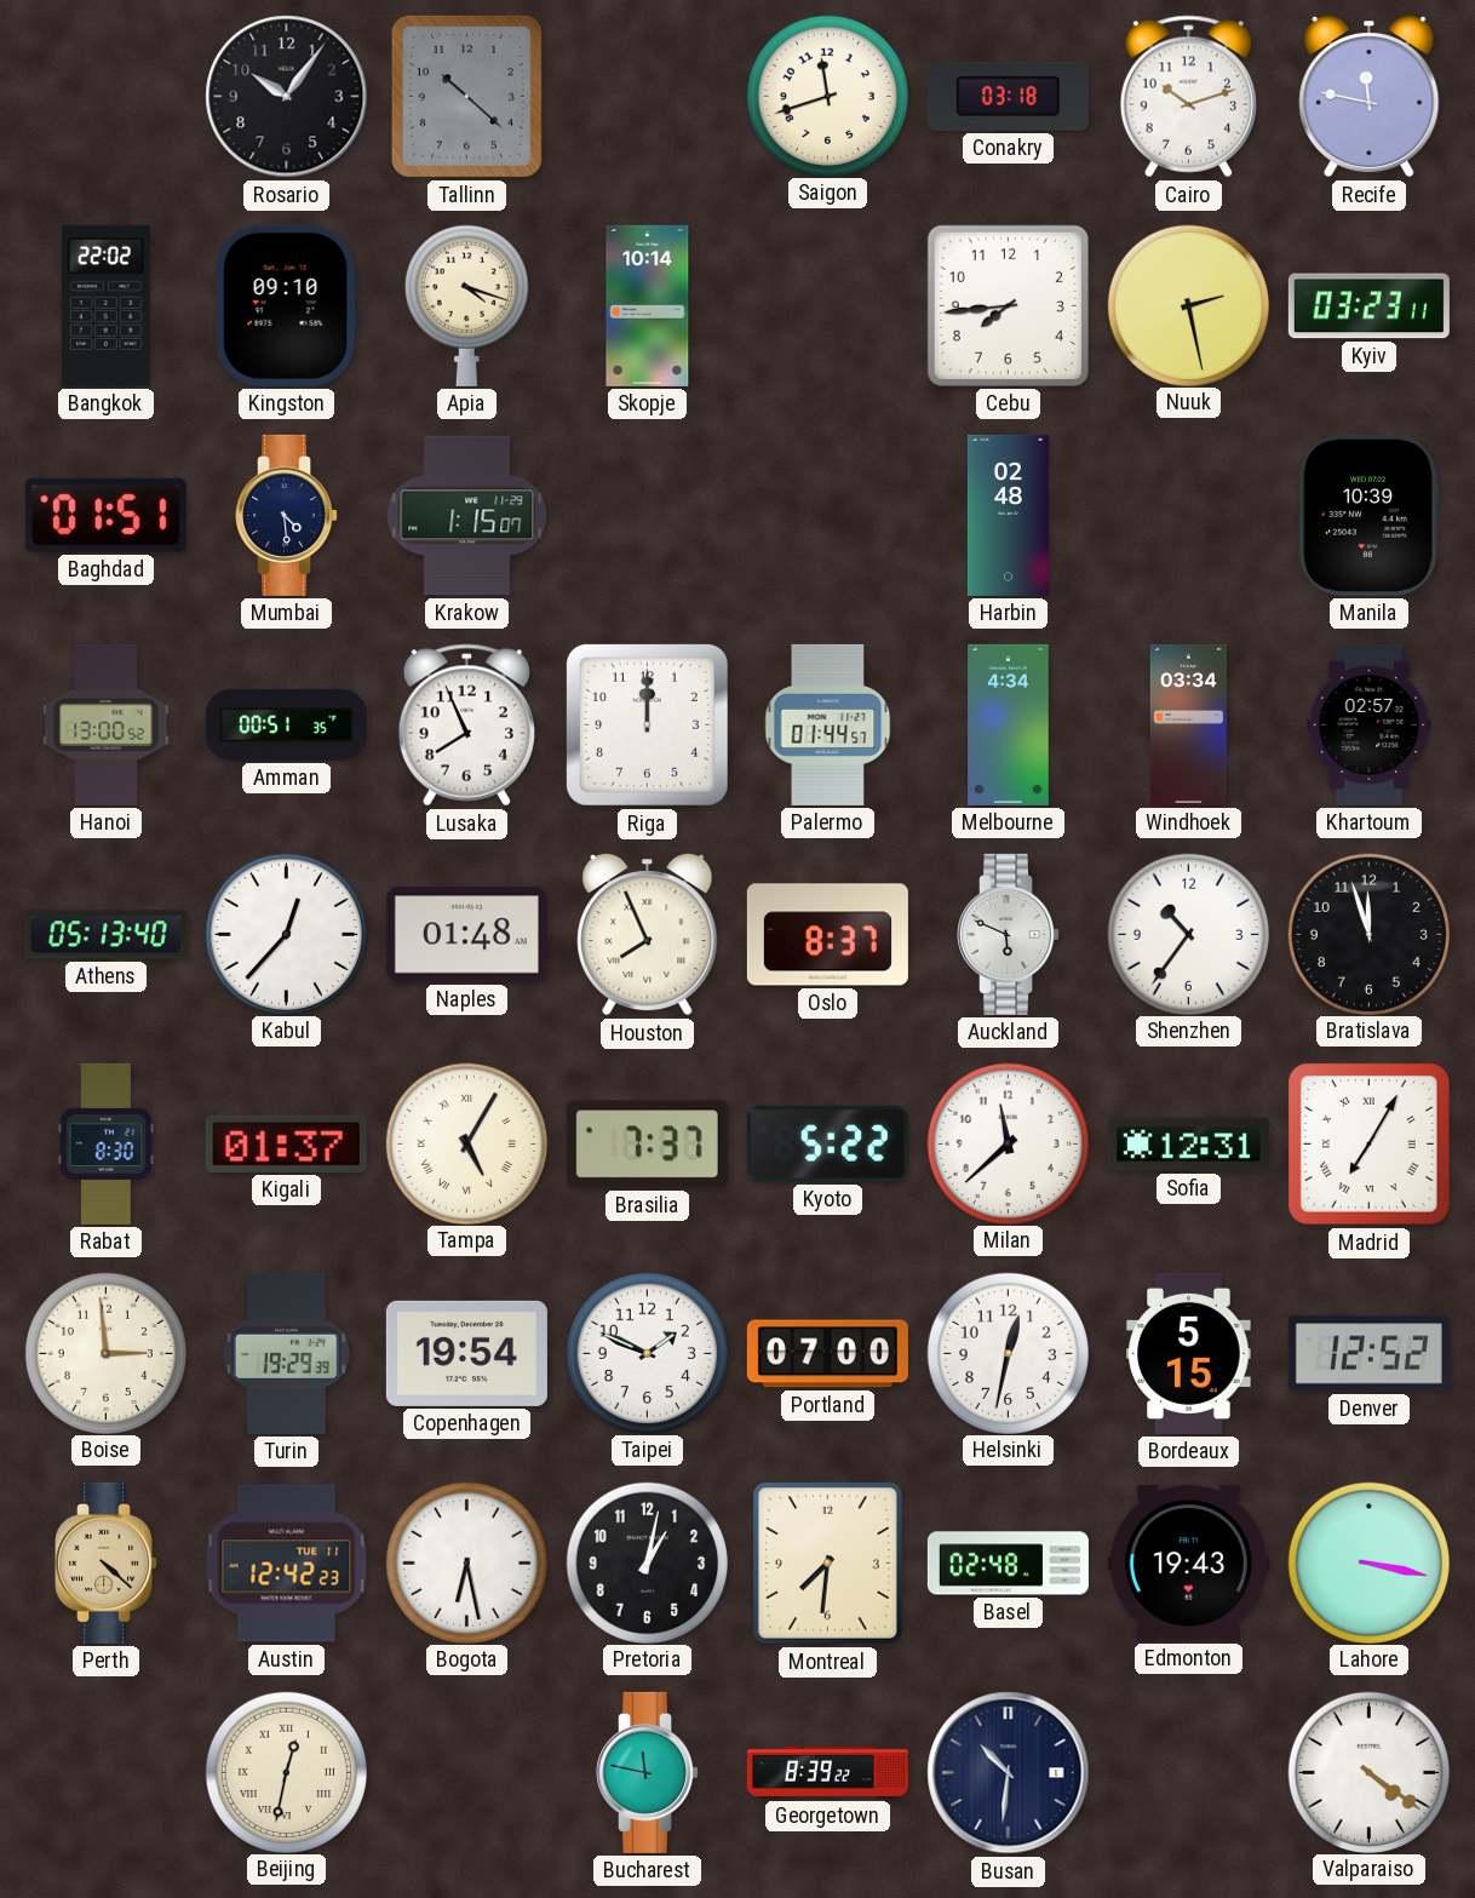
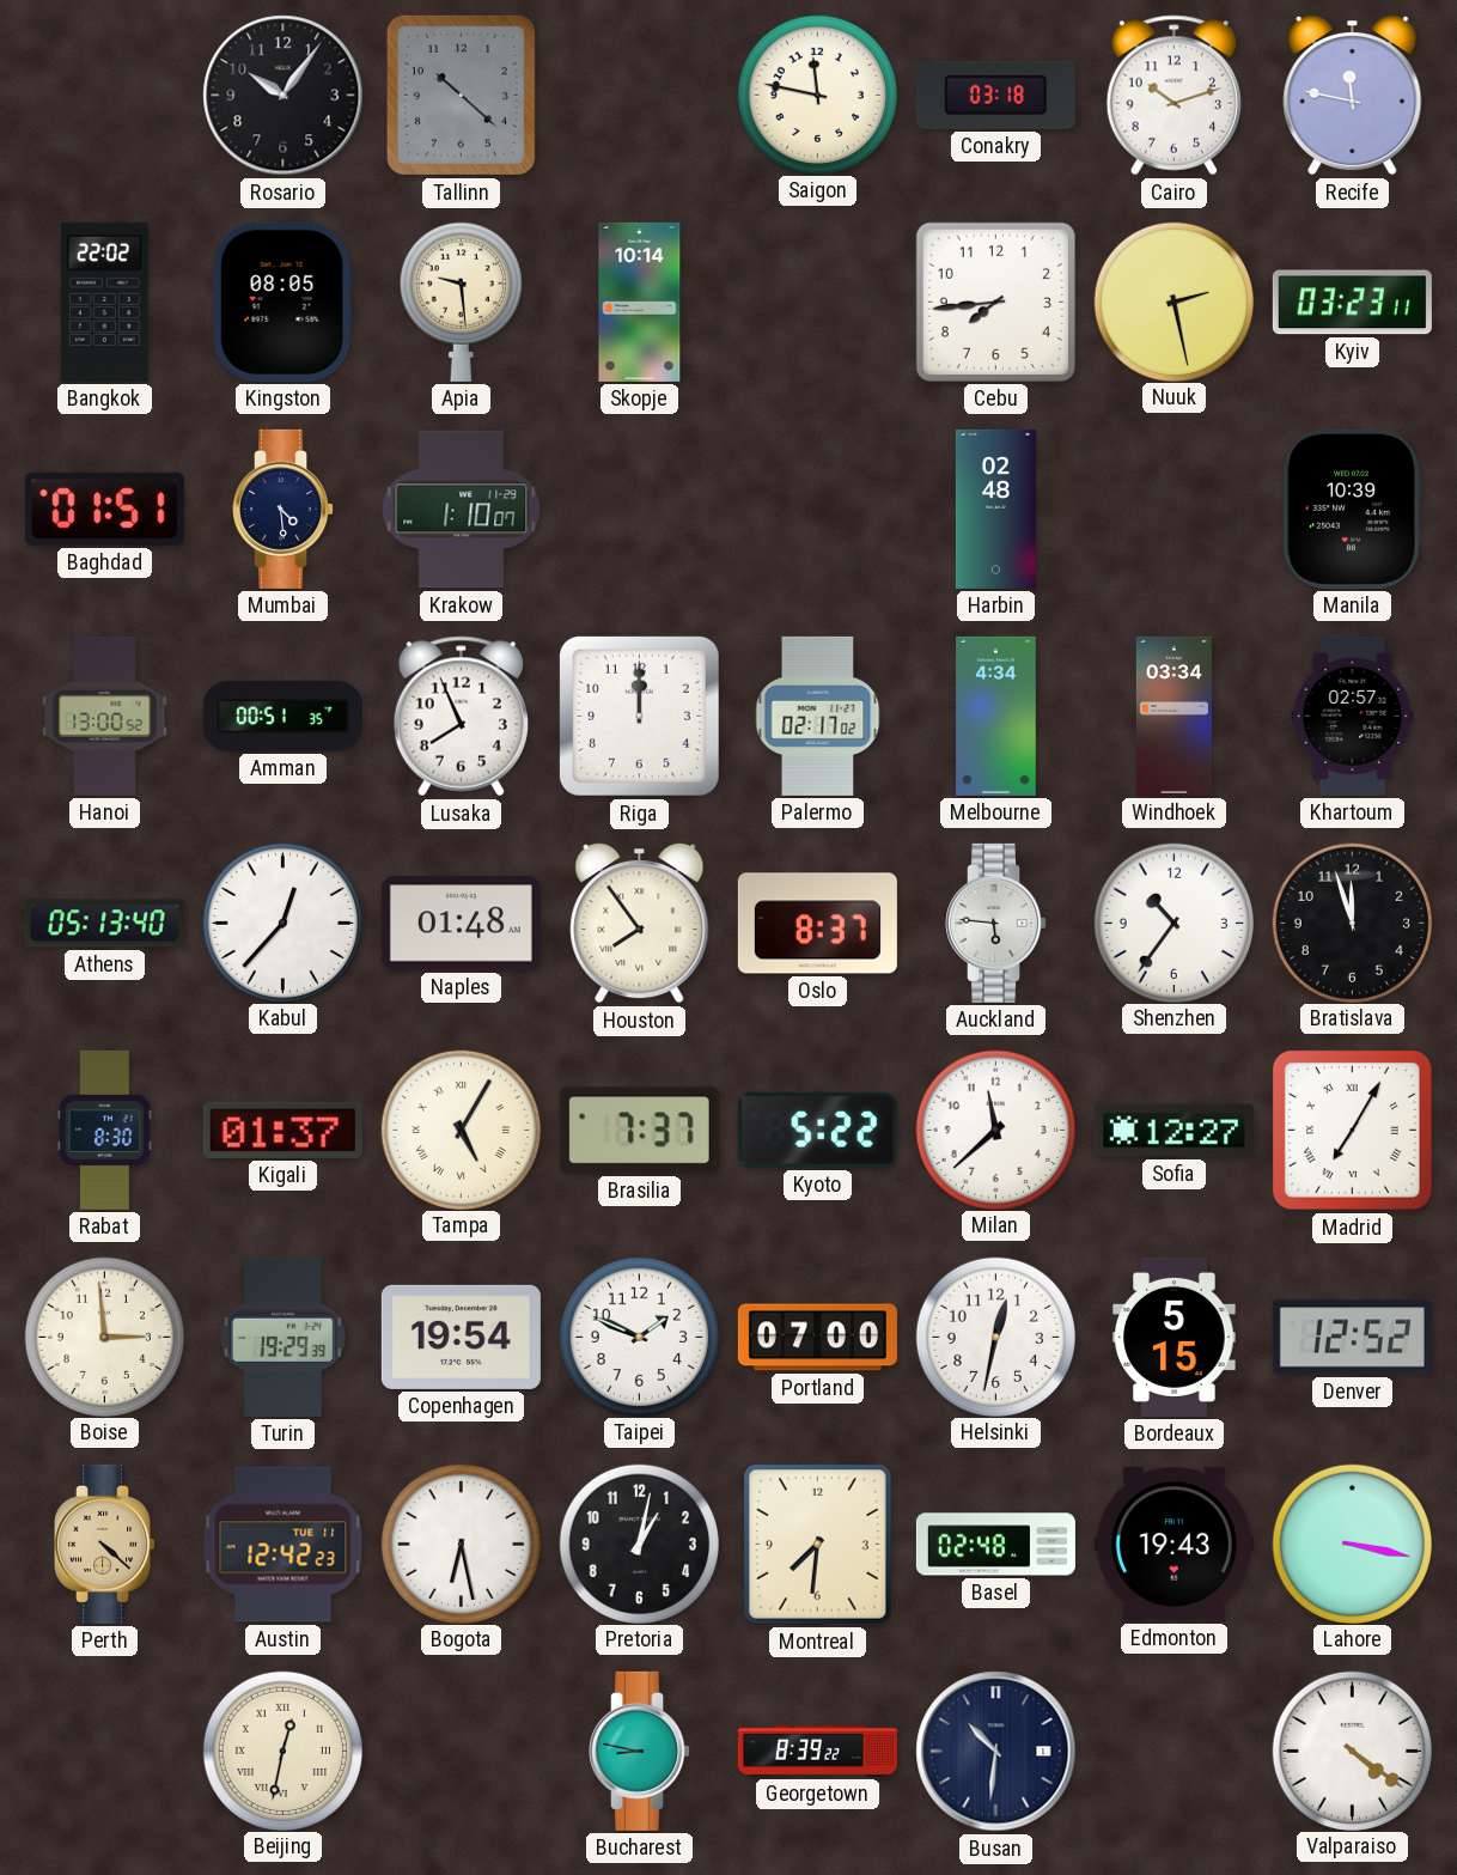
Saigon: 11:42 -> 11:47
Kingston: 09:10 -> 08:05
Apia: 4:18 -> 9:29
Krakow: 1:15 -> 1:10
Palermo: 01:44 -> 02:17
Houston: 7:56 -> 7:54
Auckland: 5:49 -> 5:46
Sofia: 12:31 -> 12:27
Bucharest: 11:47 -> 8:47
